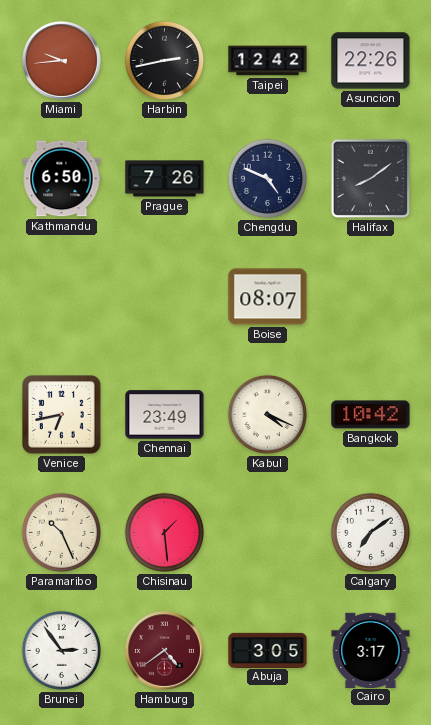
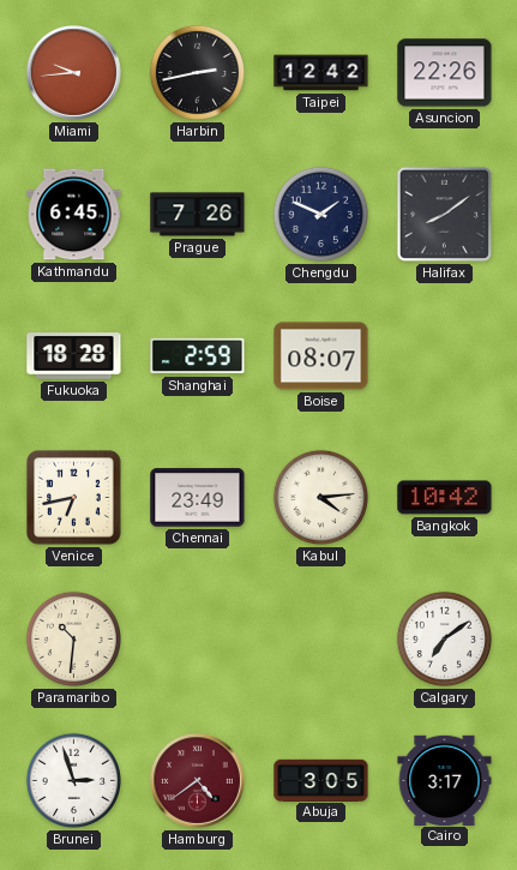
Kathmandu: 6:50 -> 6:45
Chengdu: 4:49 -> 1:49
Fukuoka: none -> 18:28
Shanghai: none -> 2:59
Kabul: 4:19 -> 4:14
Paramaribo: 10:26 -> 10:31
Chisinau: 1:29 -> none
Brunei: 2:54 -> 2:57
